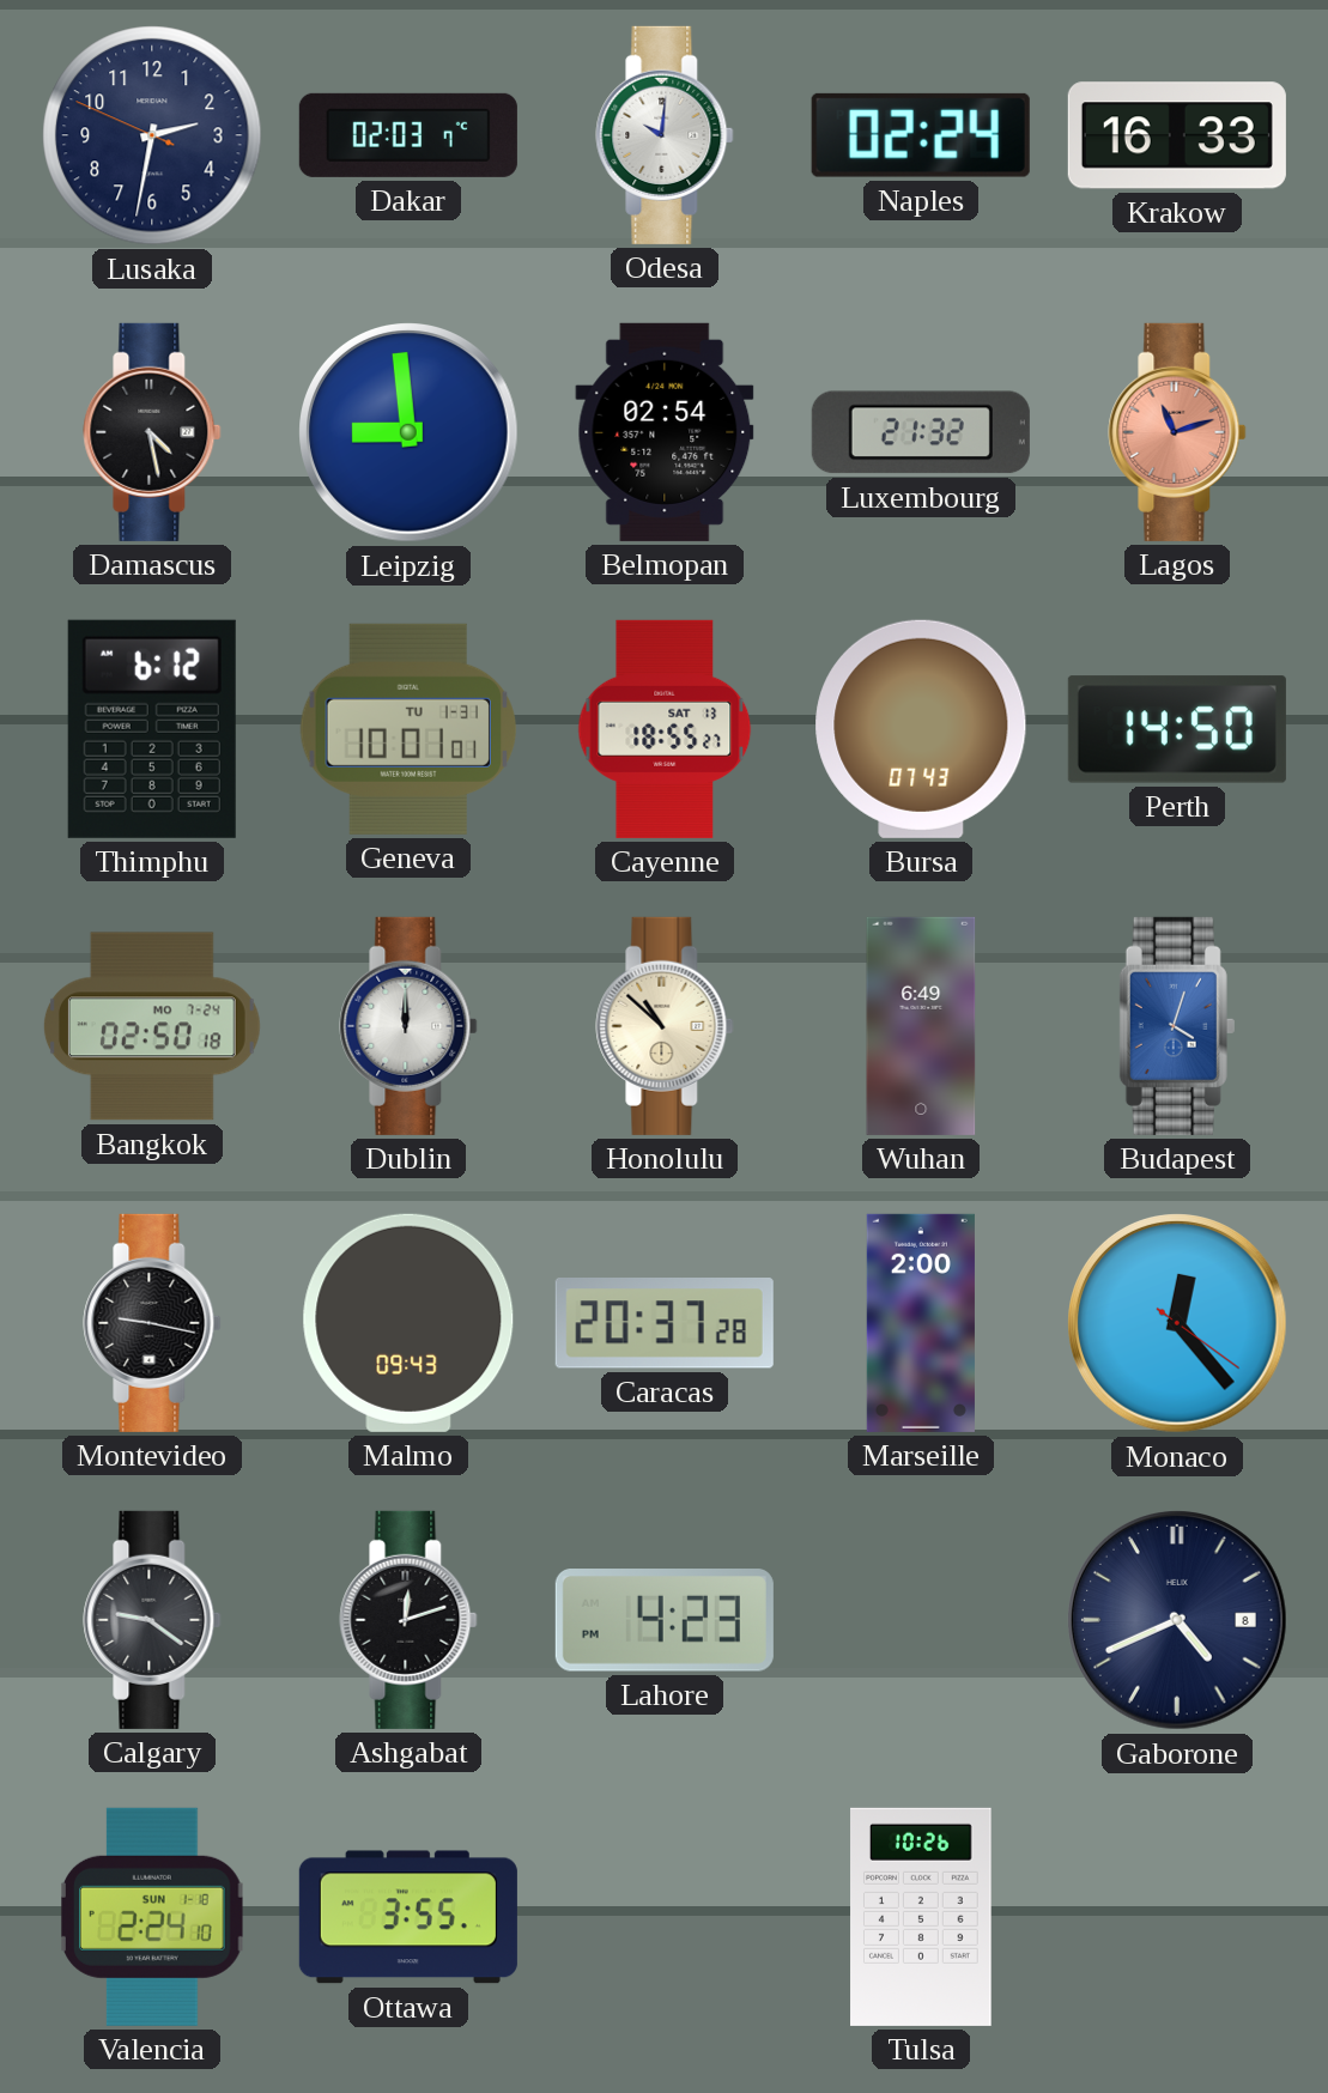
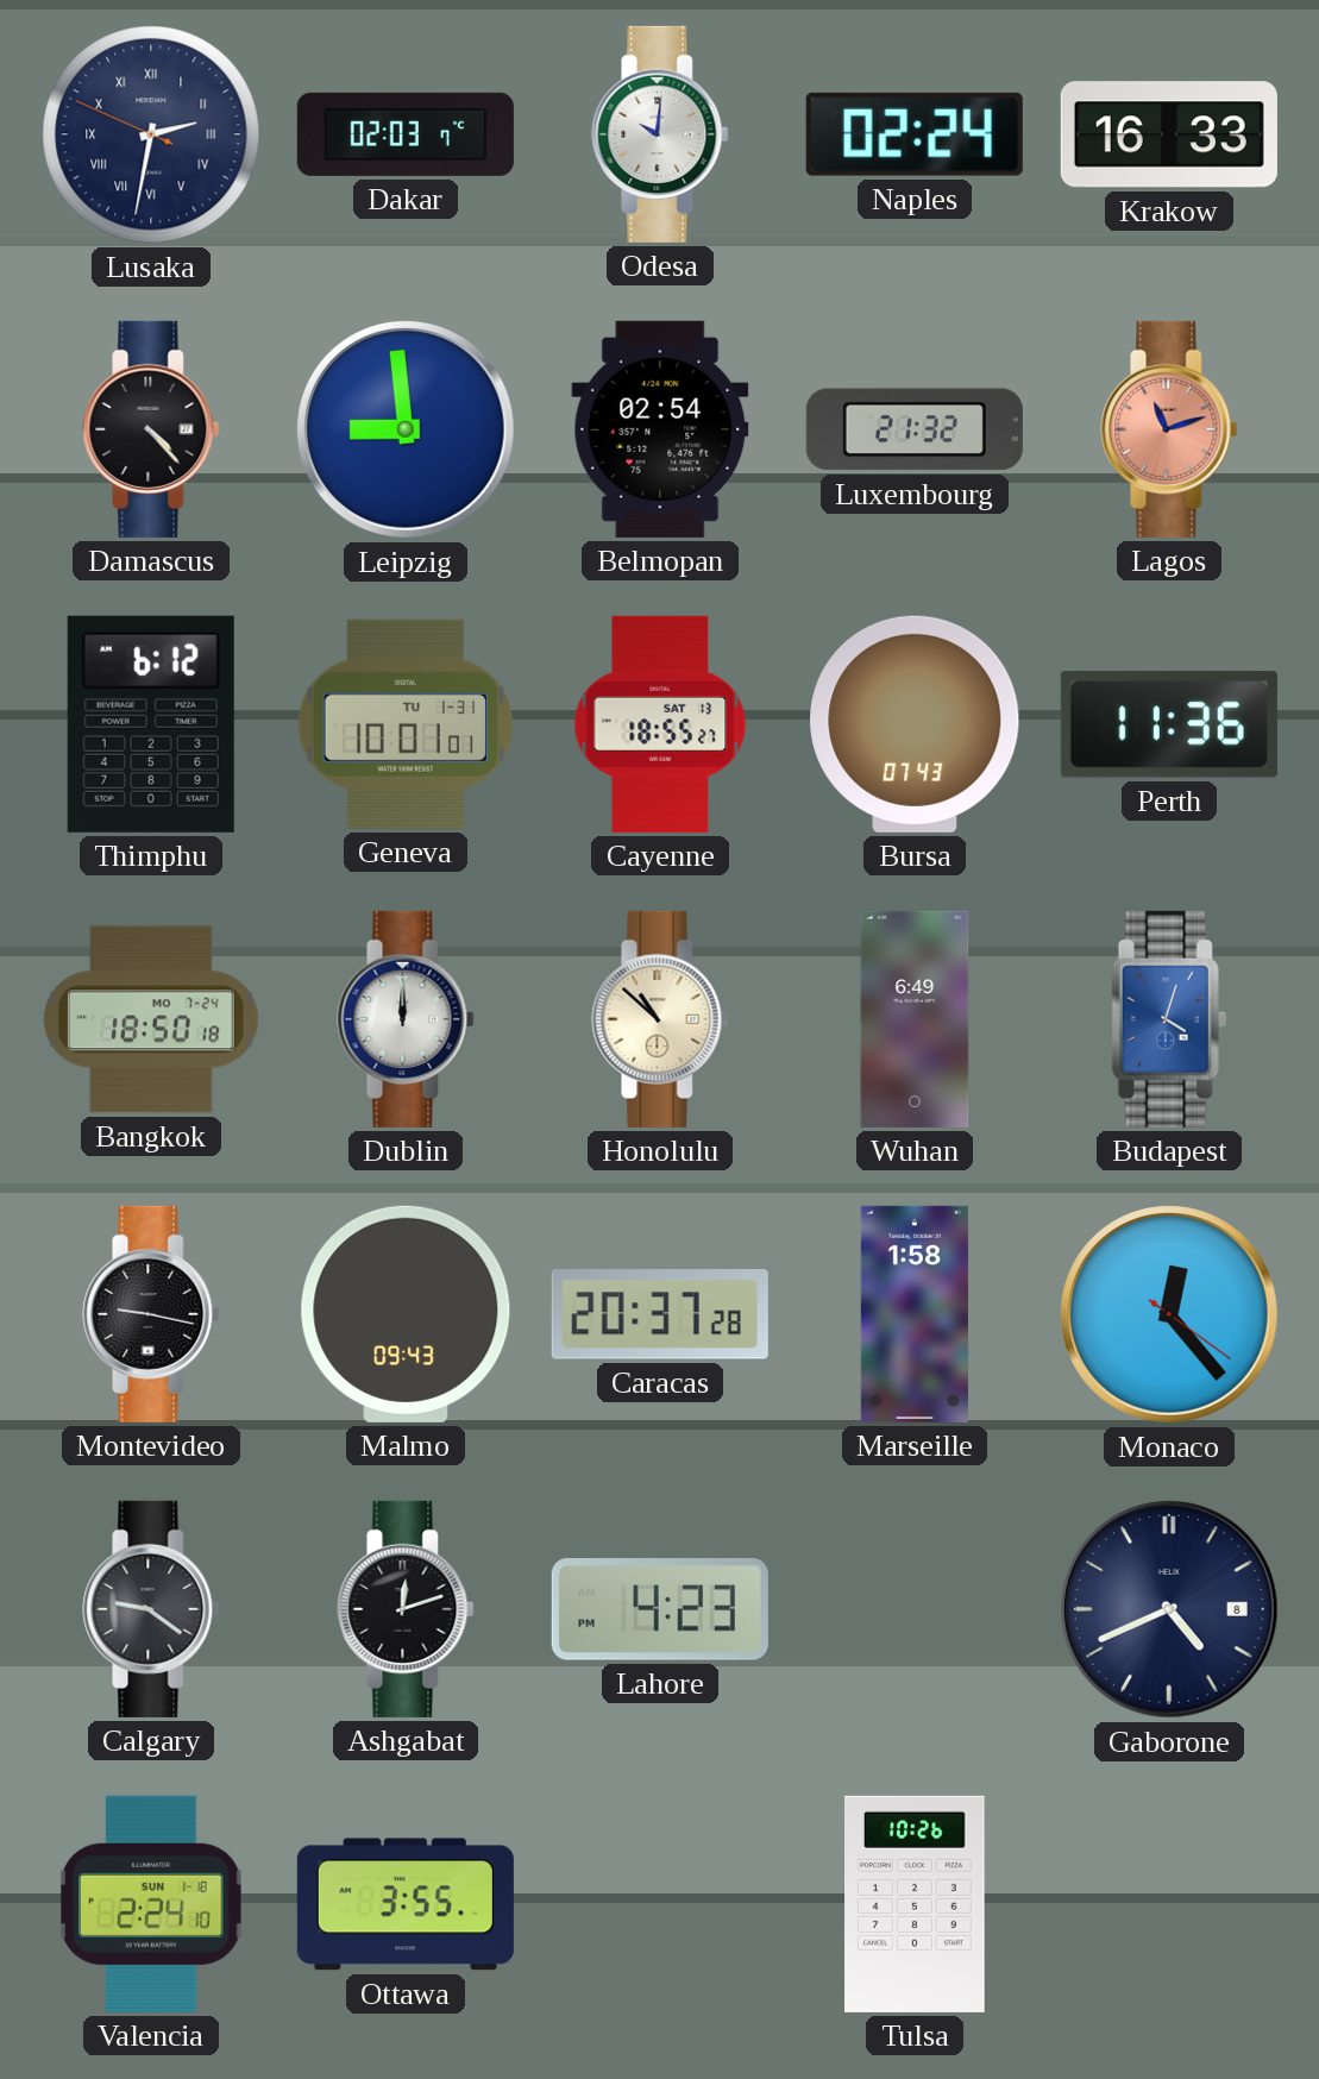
Lusaka numerals: Arabic -> Roman
Damascus: 4:28 -> 4:23
Perth: 14:50 -> 11:36
Bangkok: 02:50 -> 18:50
Marseille: 2:00 -> 1:58
